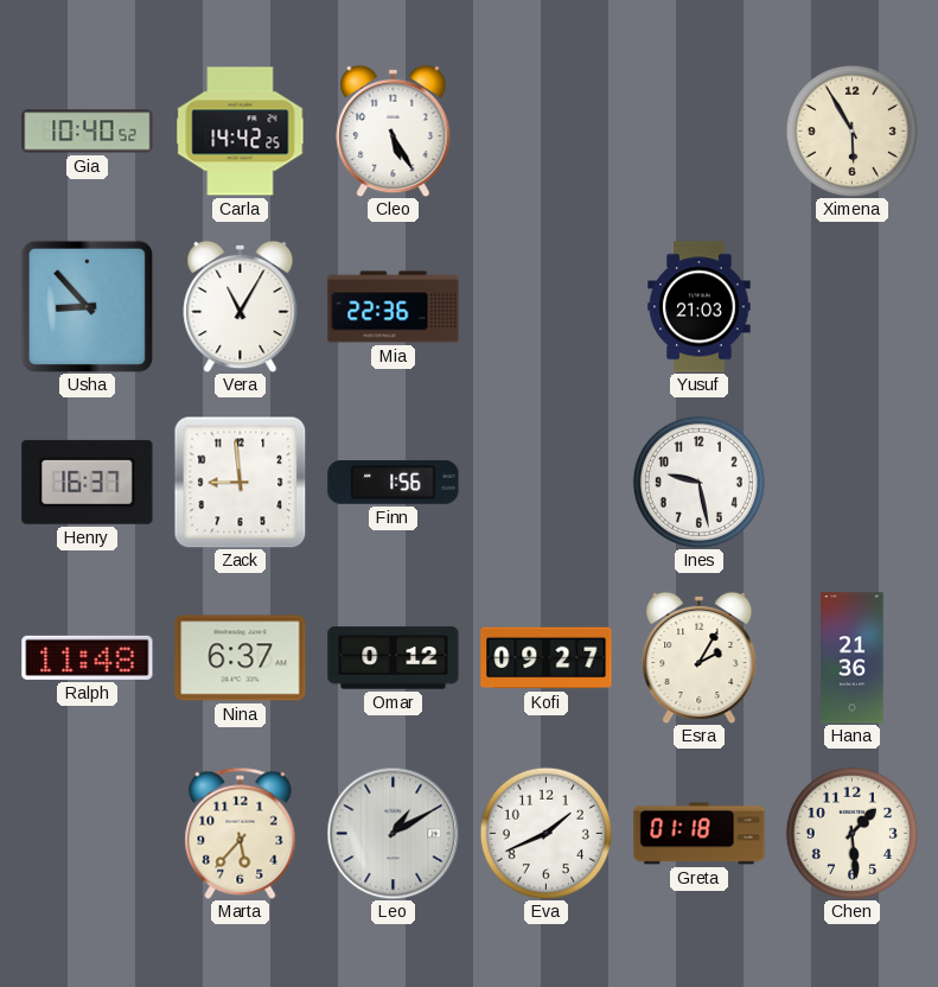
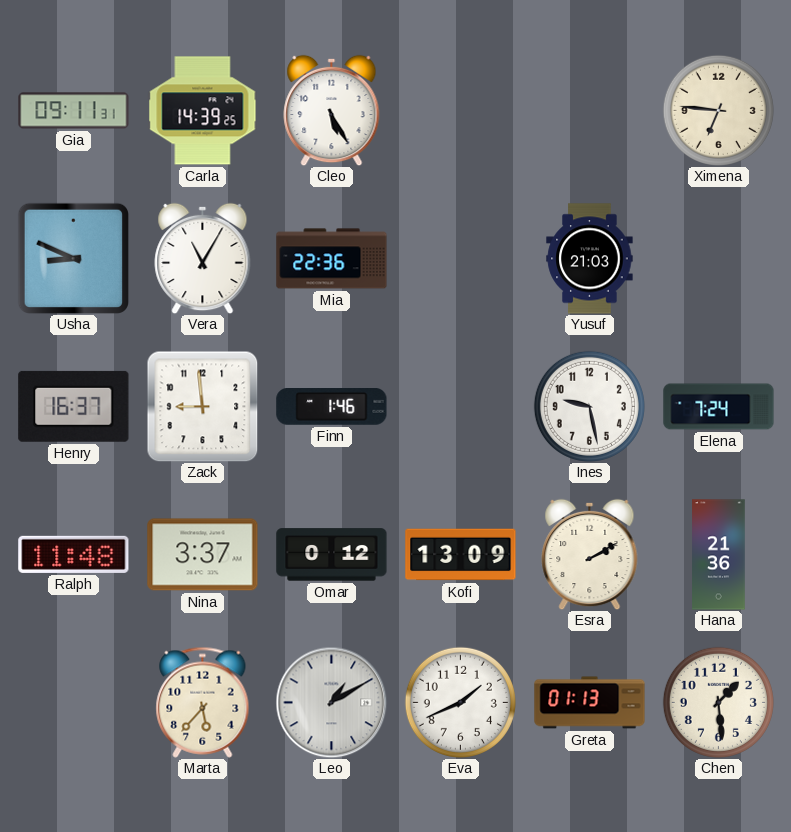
Gia: 10:40 -> 09:11
Carla: 14:42 -> 14:39
Ximena: 5:55 -> 6:46
Usha: 8:53 -> 8:49
Finn: 1:56 -> 1:46
Elena: none -> 7:24
Nina: 6:37 -> 3:37
Kofi: 09:27 -> 13:09
Esra: 2:05 -> 2:10
Greta: 01:18 -> 01:13
